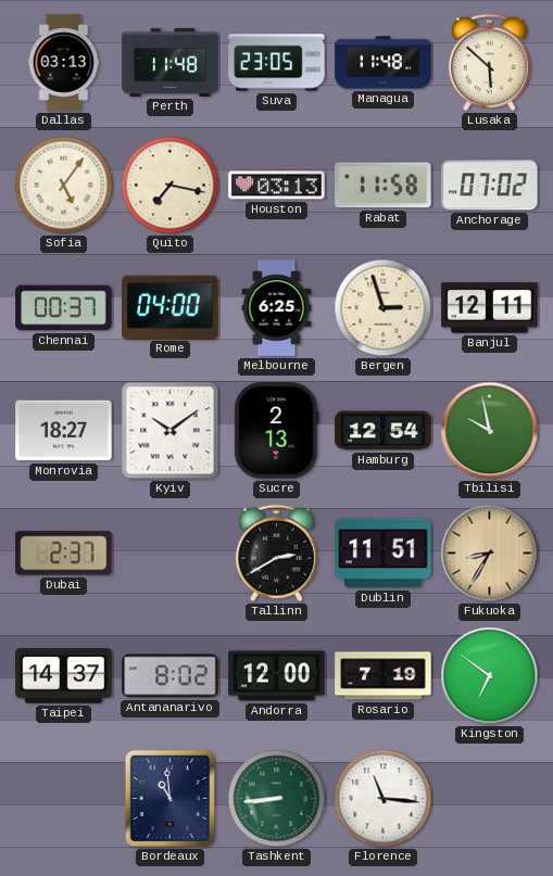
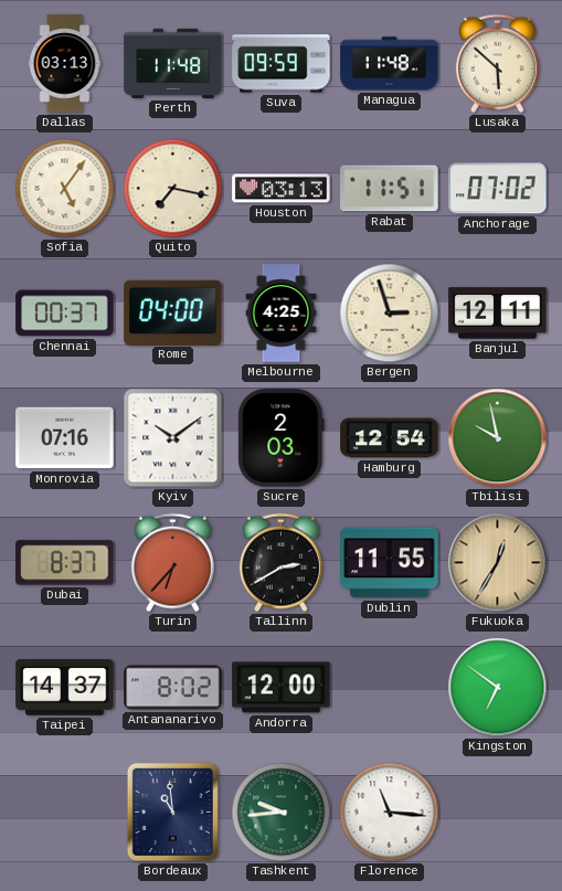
Suva: 23:05 -> 09:59
Rabat: 11:58 -> 11:51
Melbourne: 6:25 -> 4:25
Monrovia: 18:27 -> 07:16
Sucre: 2:13 -> 2:03
Dubai: 2:37 -> 8:37
Turin: none -> 6:37
Dublin: 11:51 -> 11:55
Fukuoka: 8:35 -> 12:35
Rosario: 7:19 -> none
Tashkent: 8:44 -> 9:44
